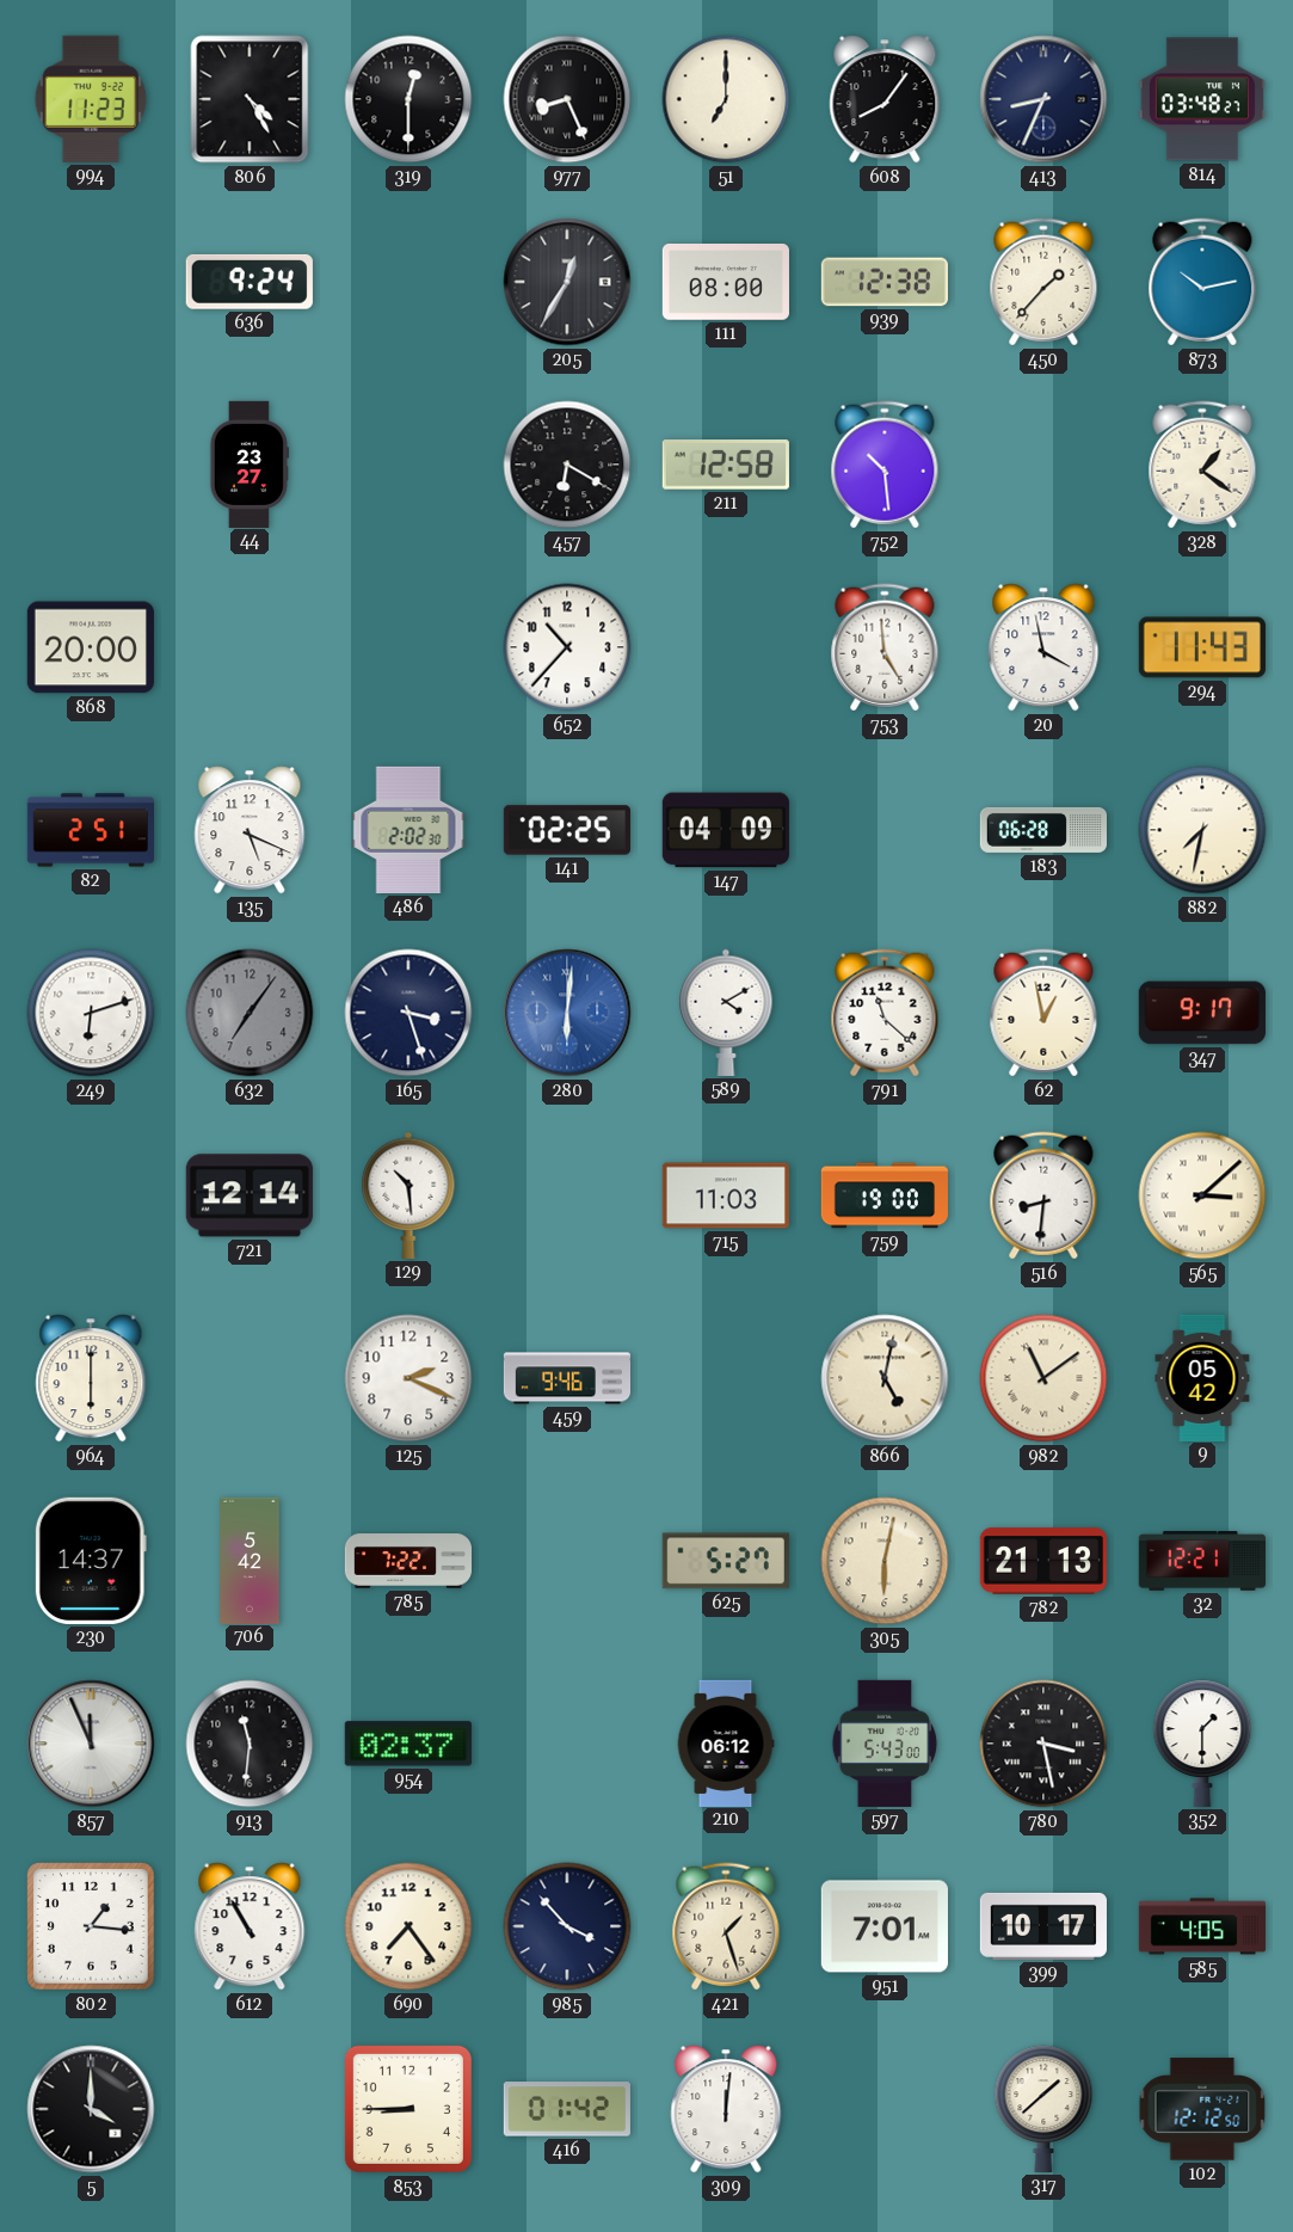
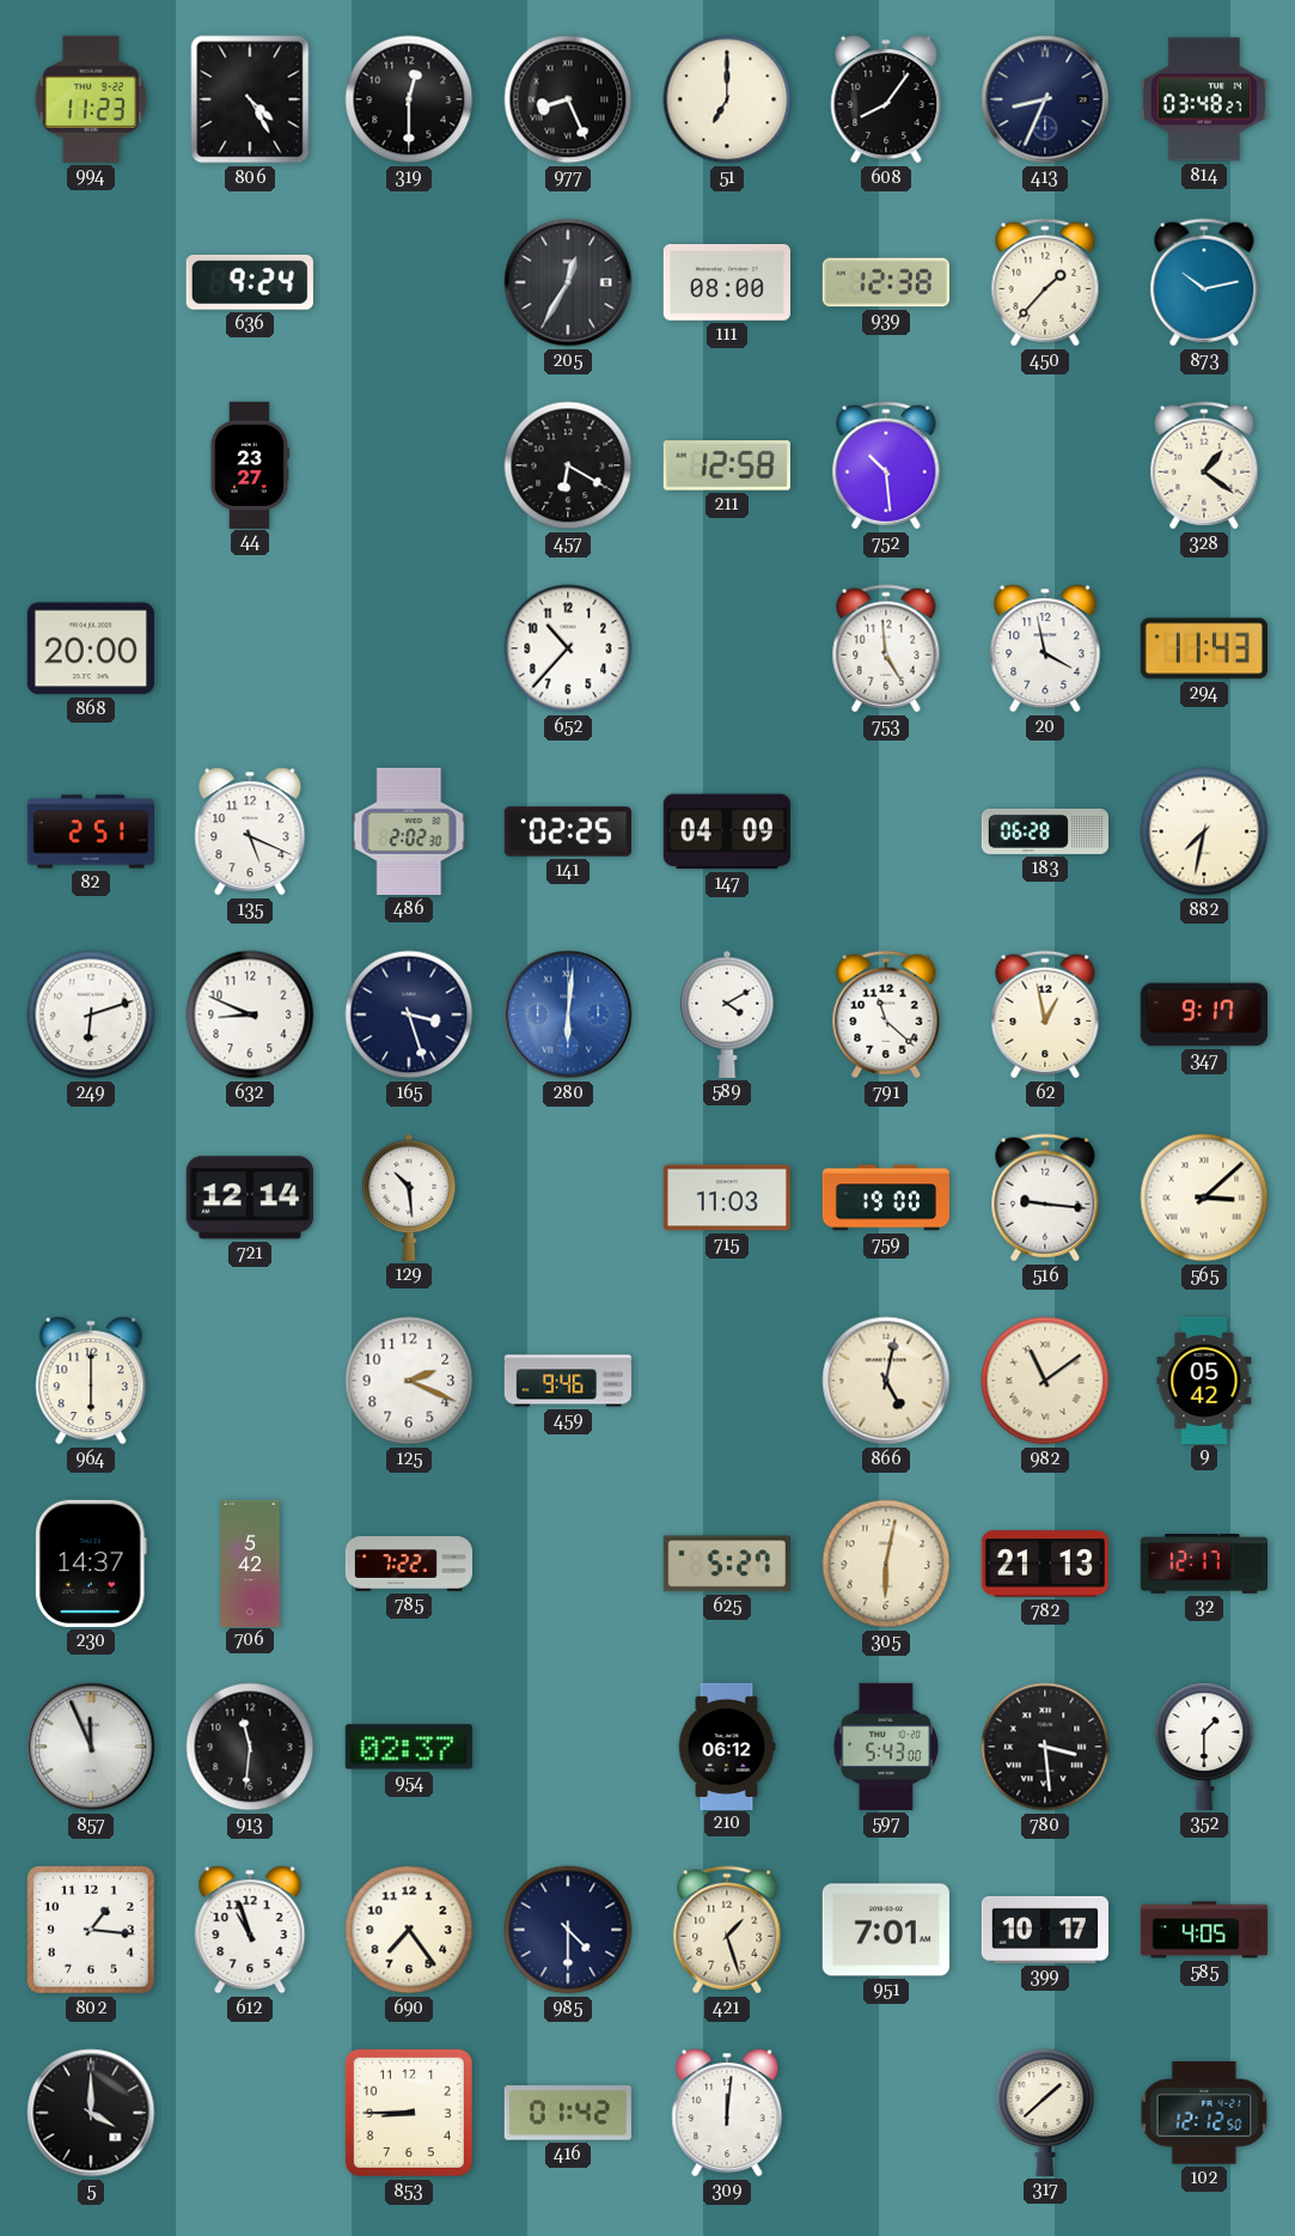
632: 7:06 -> 8:49
632 dial: grey -> white
516: 8:31 -> 9:16
32: 12:21 -> 12:17
780: 3:28 -> 3:29
612: 10:55 -> 10:57
985: 3:53 -> 4:30
